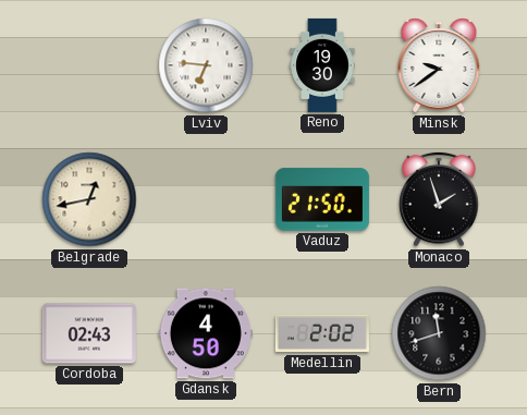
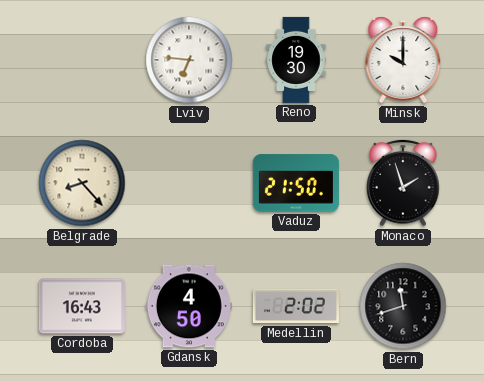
Minsk: 9:39 -> 10:00
Belgrade: 12:43 -> 8:23
Cordoba: 02:43 -> 16:43
